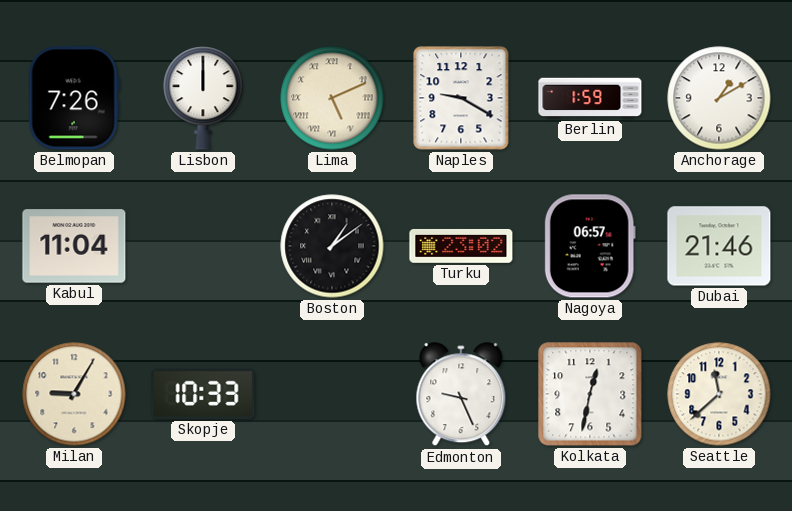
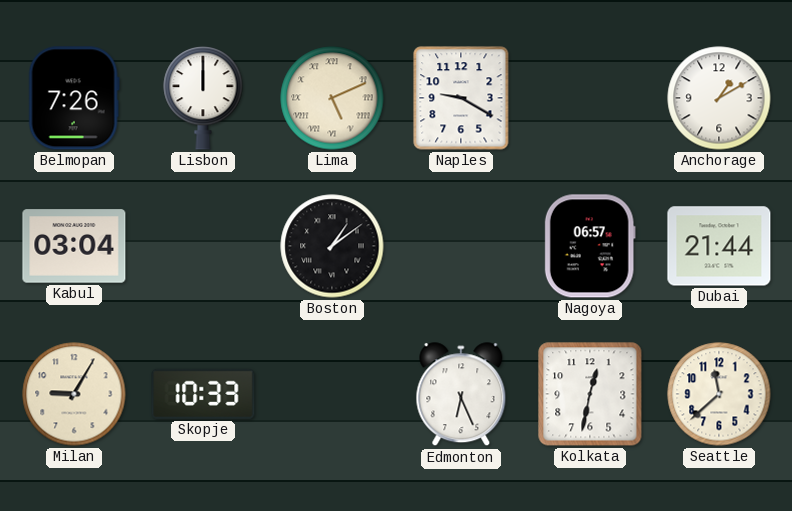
Berlin: 1:59 -> none
Kabul: 11:04 -> 03:04
Turku: 23:02 -> none
Dubai: 21:46 -> 21:44
Edmonton: 9:26 -> 6:26
